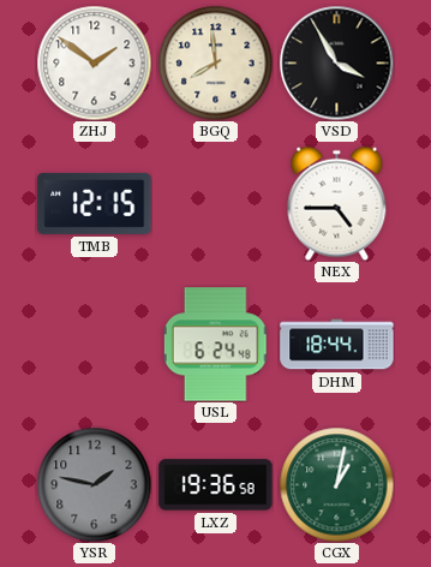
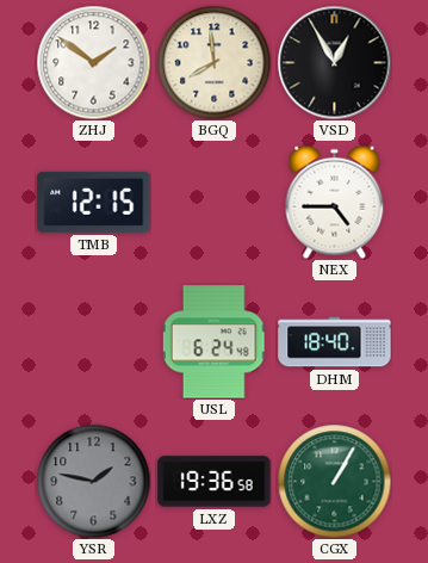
VSD: 3:55 -> 12:55
DHM: 18:44 -> 18:40
CGX: 1:02 -> 1:05
